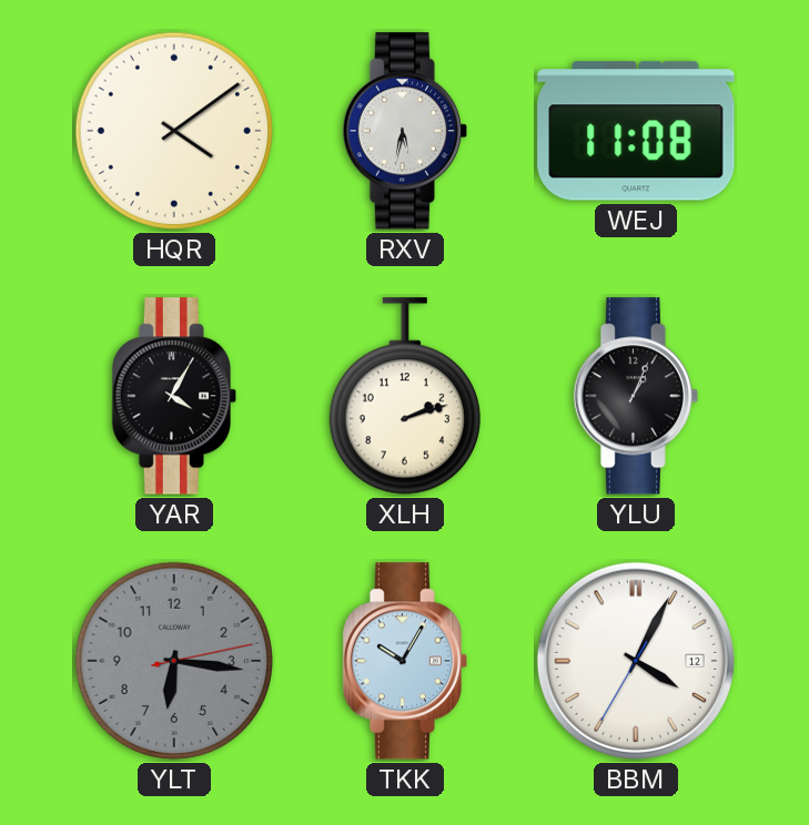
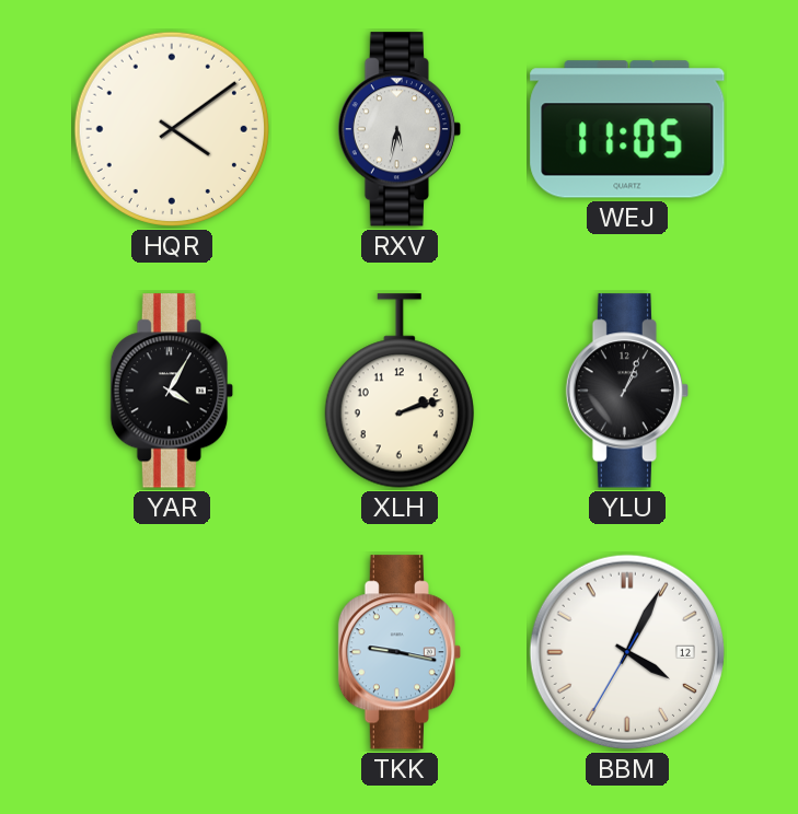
WEJ: 11:08 -> 11:05
YLT: 6:16 -> none
TKK: 10:05 -> 9:17
